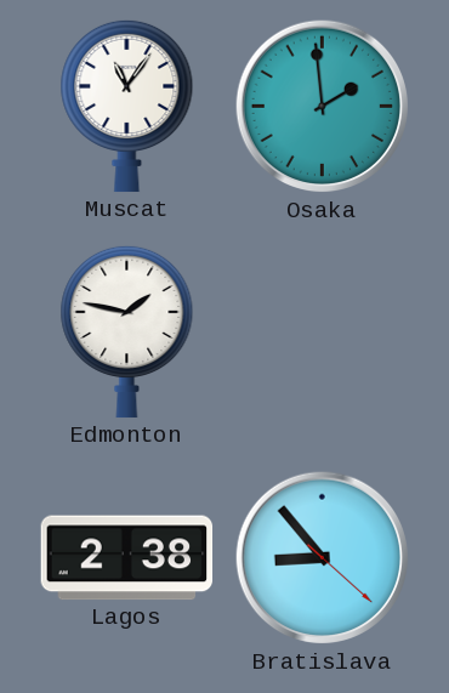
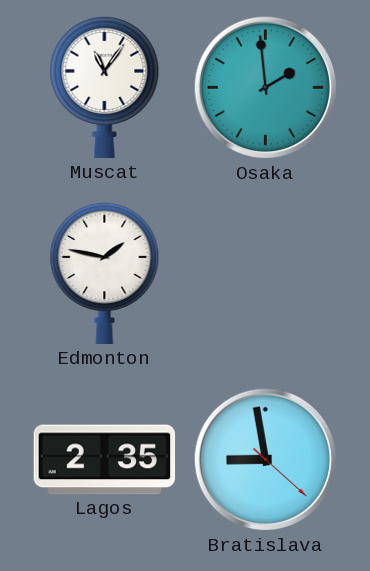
Lagos: 2:38 -> 2:35
Bratislava: 8:53 -> 8:58
